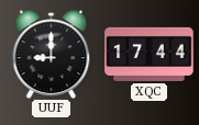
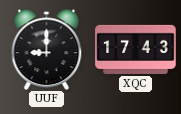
XQC: 17:44 -> 17:43
